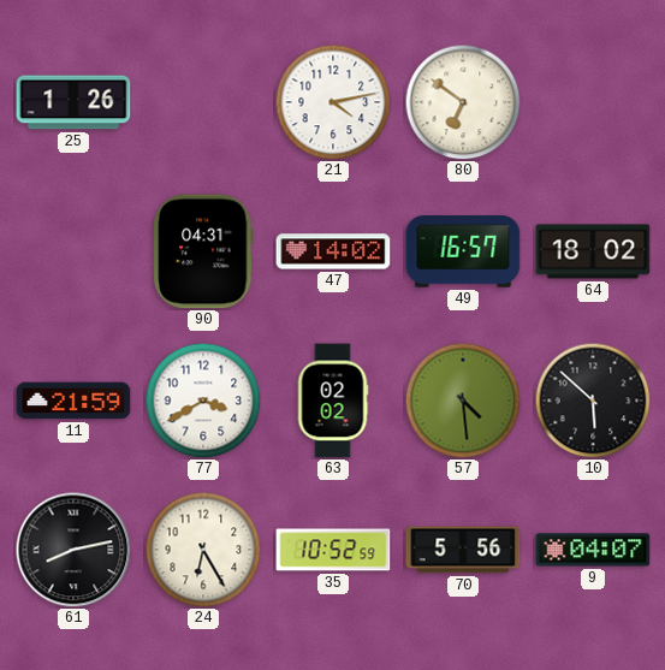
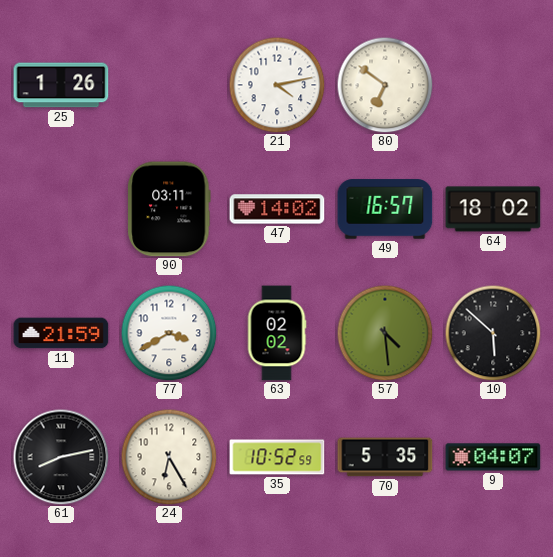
90: 04:31 -> 03:11
70: 5:56 -> 5:35
